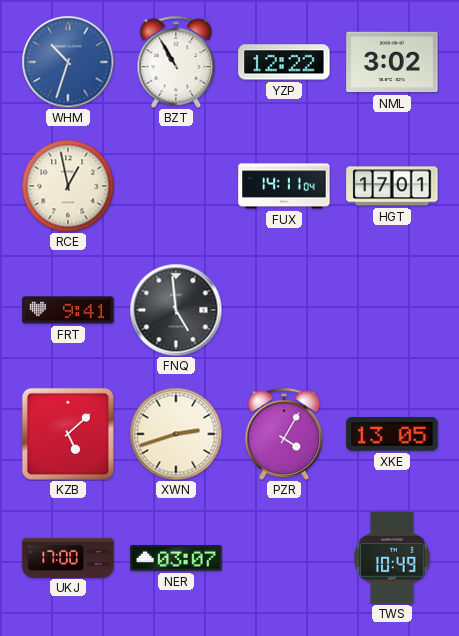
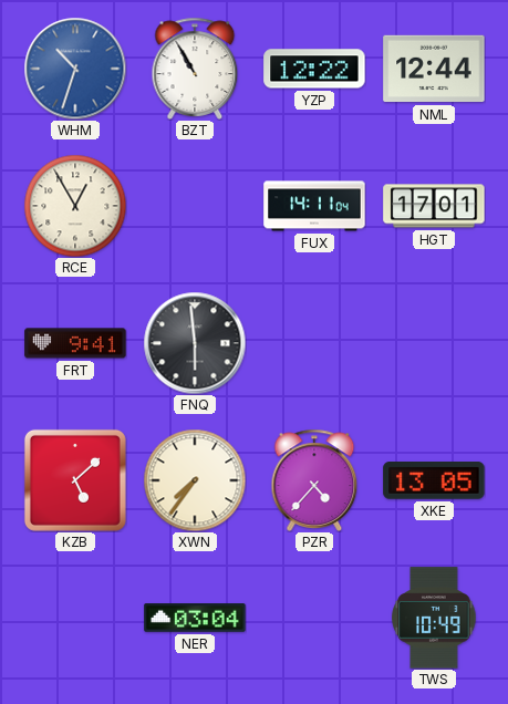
NML: 3:02 -> 12:44
RCE: 12:58 -> 12:55
FNQ: 4:59 -> 5:59
XWN: 2:42 -> 7:36
PZR: 4:05 -> 4:37
UKJ: 17:00 -> none
NER: 03:07 -> 03:04
